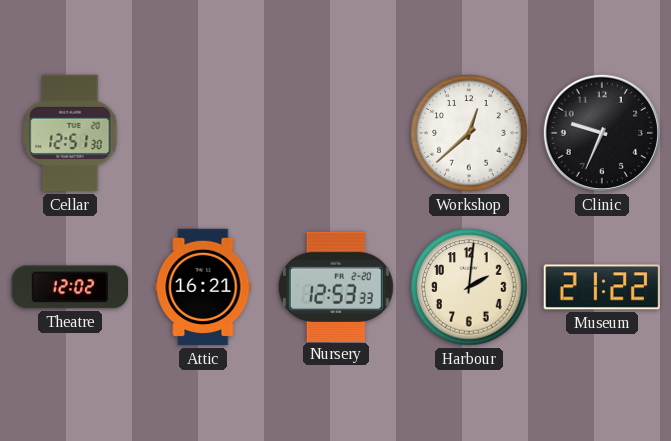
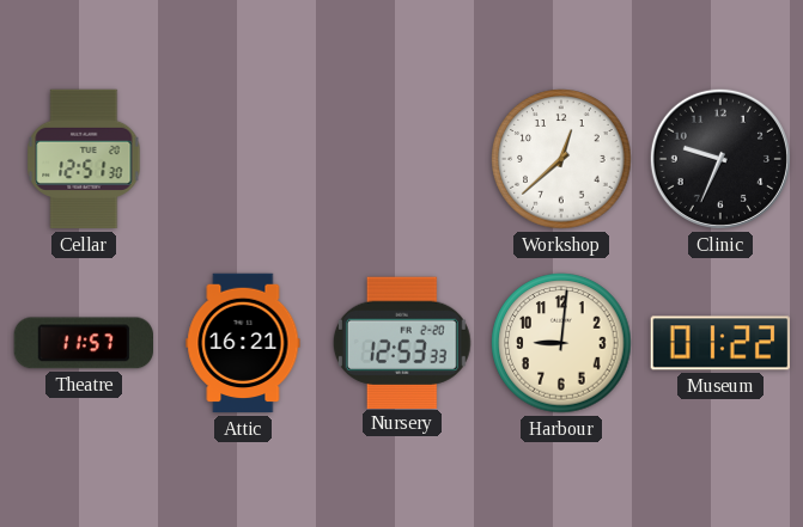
Theatre: 12:02 -> 11:57
Harbour: 2:01 -> 9:01
Museum: 21:22 -> 01:22
